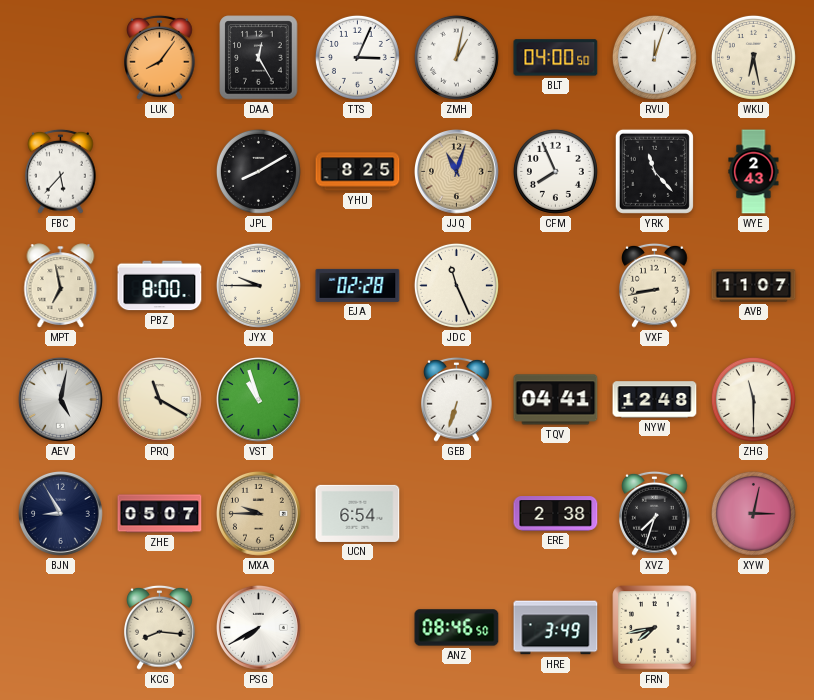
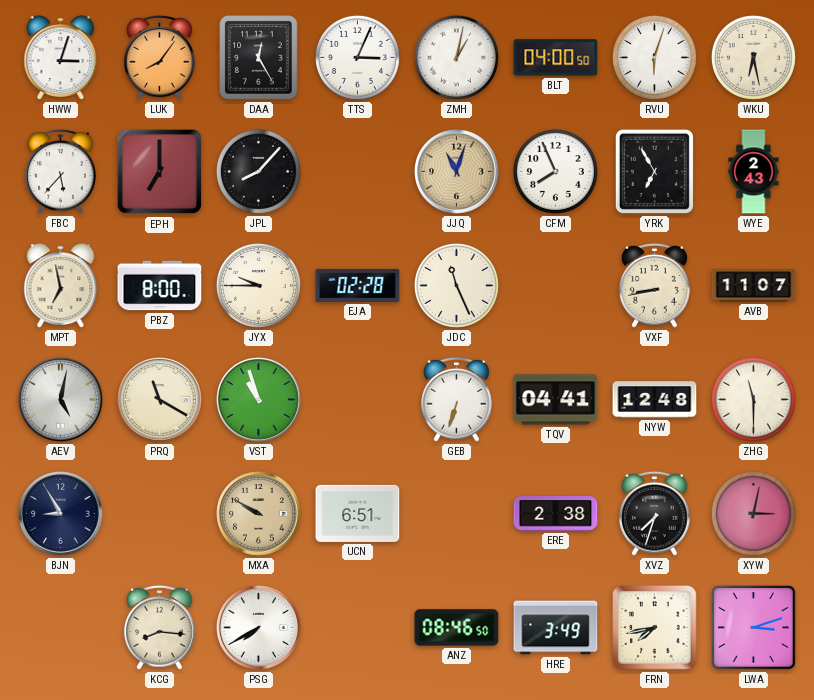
HWW: none -> 3:03
RVU: 12:03 -> 6:03
EPH: none -> 7:00
JPL: 8:10 -> 8:07
YHU: 8:25 -> none
YRK: 11:23 -> 6:55
ZHE: 05:07 -> none
MXA: 9:45 -> 9:50
UCN: 6:54 -> 6:51
LWA: none -> 3:12
